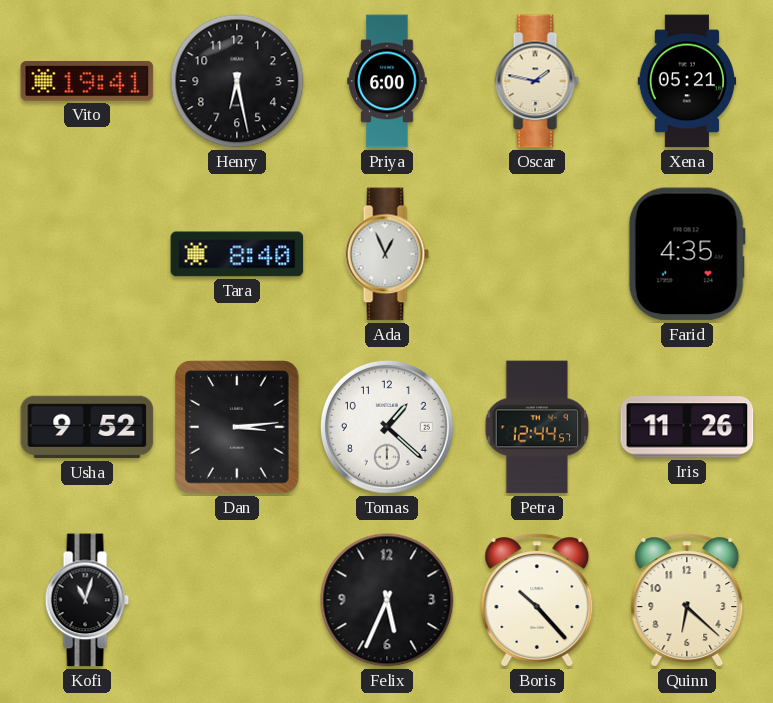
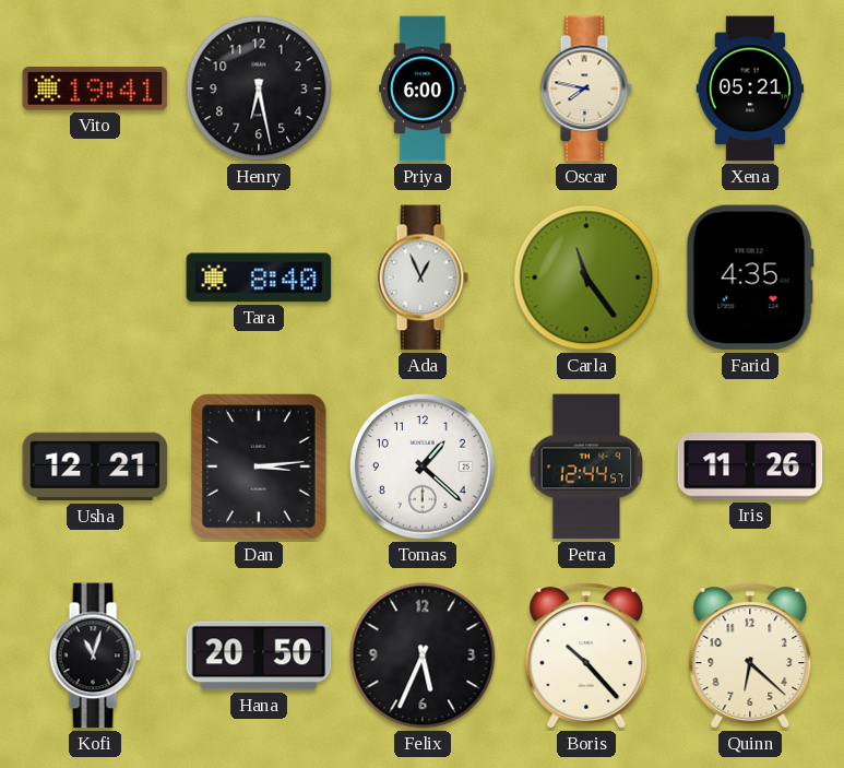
Oscar: 1:47 -> 7:47
Carla: none -> 11:24
Usha: 9:52 -> 12:21
Hana: none -> 20:50
